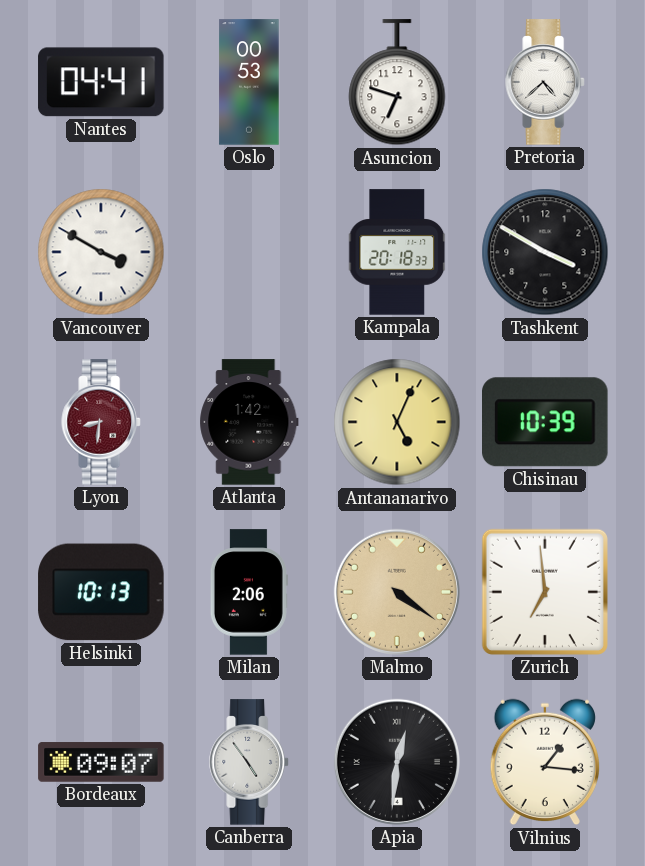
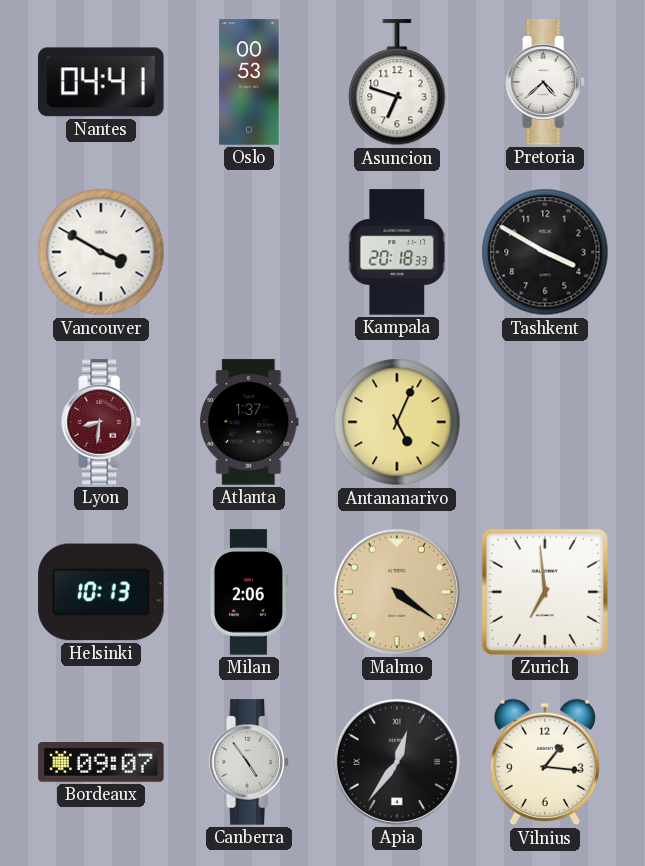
Atlanta: 1:42 -> 1:37
Chisinau: 10:39 -> none
Apia: 12:31 -> 12:36
